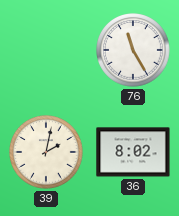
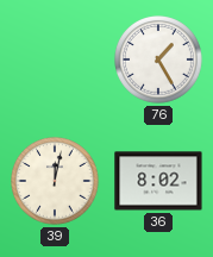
76: 11:25 -> 1:25
39: 2:02 -> 12:02
